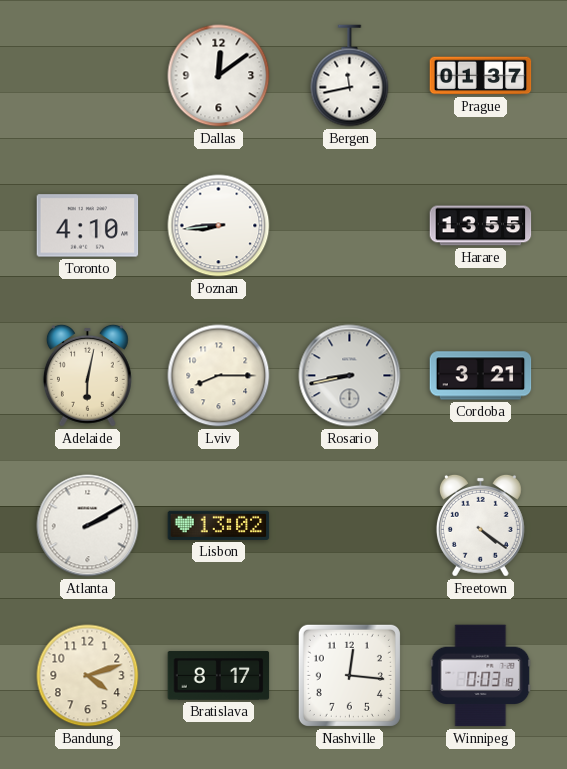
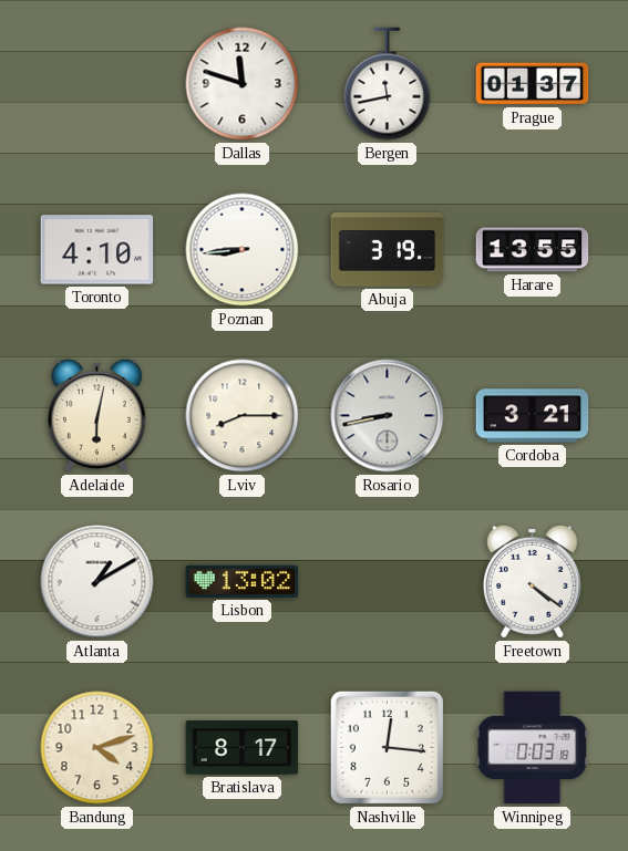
Dallas: 12:09 -> 11:48
Abuja: none -> 3:19
Atlanta: 2:10 -> 1:10
